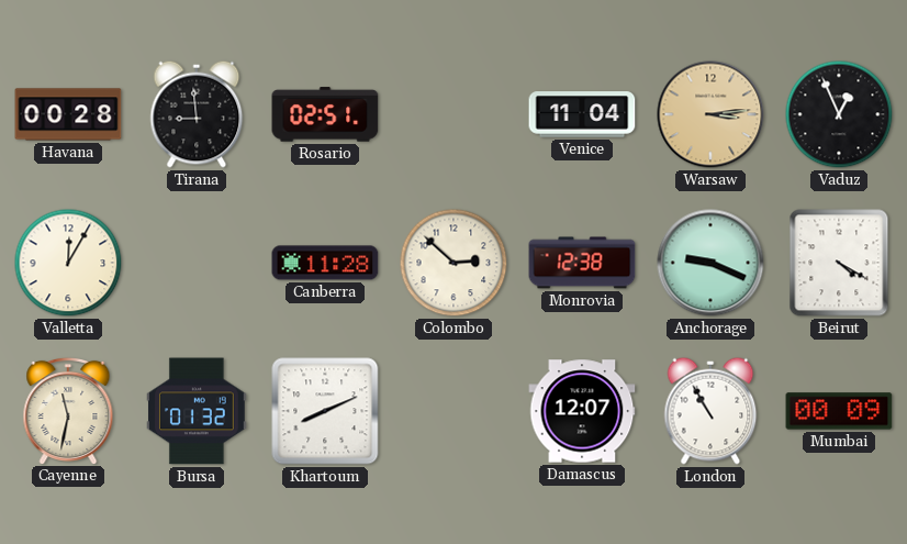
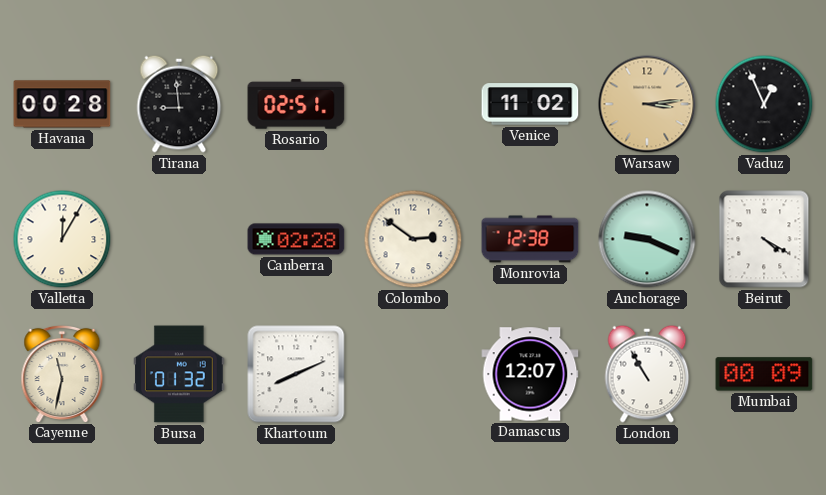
Venice: 11:04 -> 11:02
Canberra: 11:28 -> 02:28
Colombo: 2:52 -> 2:51
